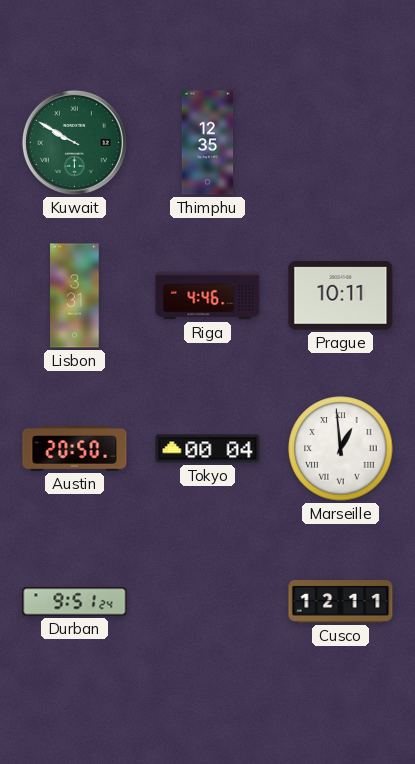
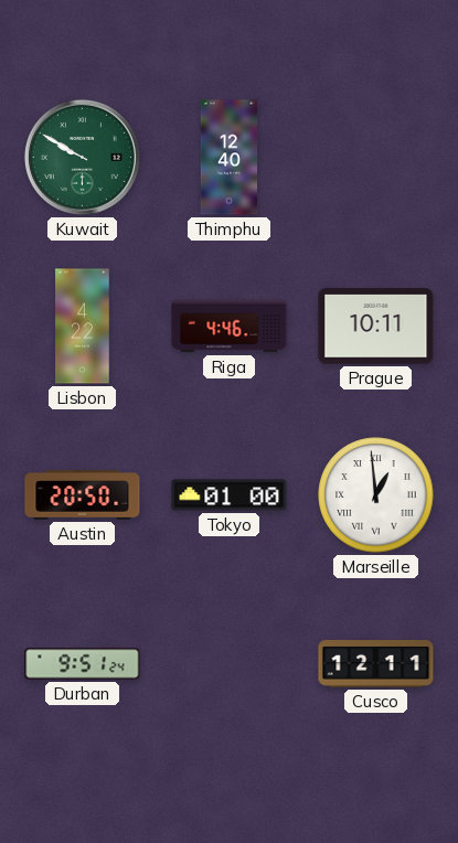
Thimphu: 12:35 -> 12:40
Lisbon: 3:31 -> 4:22
Tokyo: 00:04 -> 01:00
